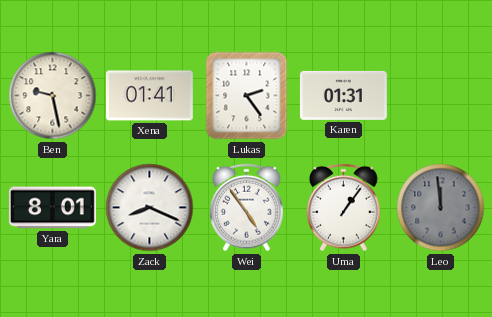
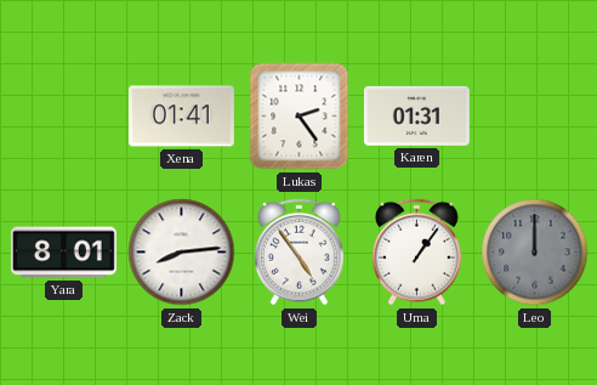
Ben: 9:28 -> none
Zack: 8:19 -> 8:14
Leo: 11:59 -> 12:00
